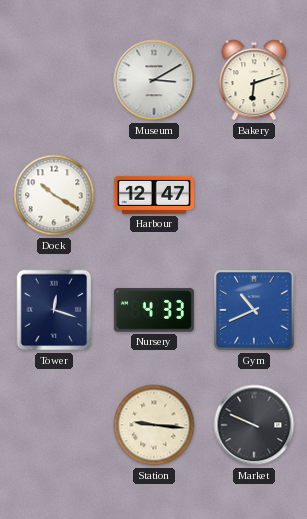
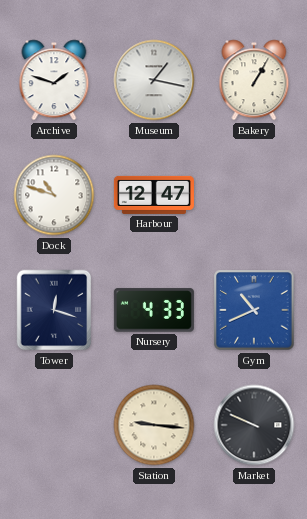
Archive: none -> 1:48
Museum: 3:10 -> 1:17
Bakery: 6:12 -> 1:05
Dock: 10:20 -> 10:48
